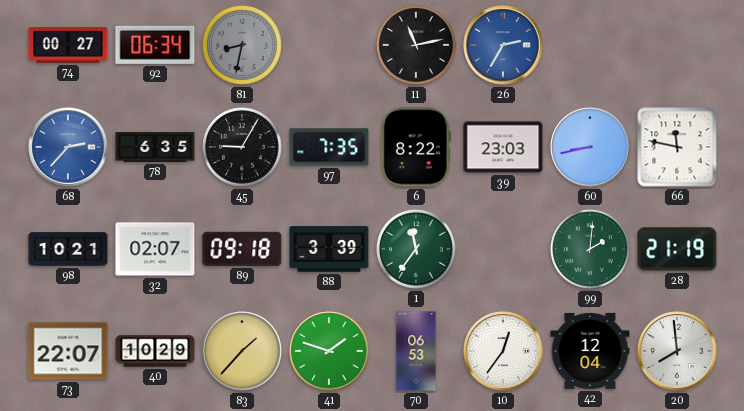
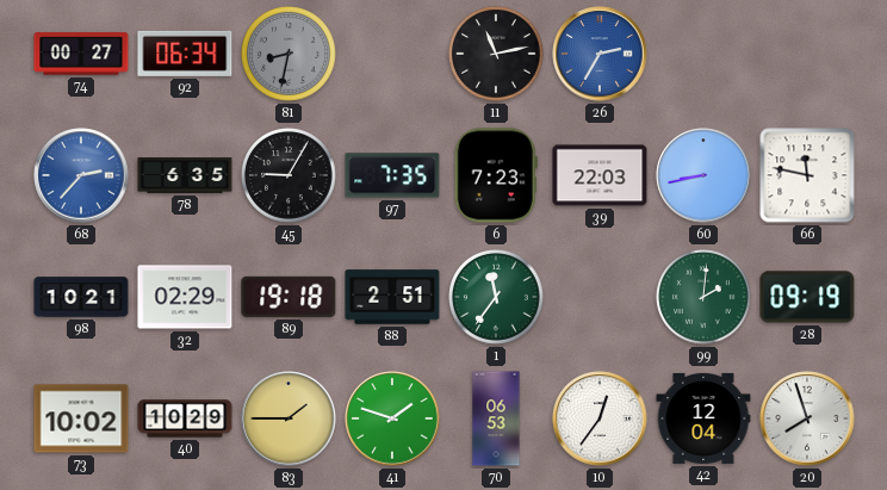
6: 8:22 -> 7:23
39: 23:03 -> 22:03
32: 02:07 -> 02:29
89: 09:18 -> 19:18
88: 3:39 -> 2:51
28: 21:19 -> 09:19
73: 22:07 -> 10:02
83: 1:37 -> 1:45
20: 7:59 -> 7:57
